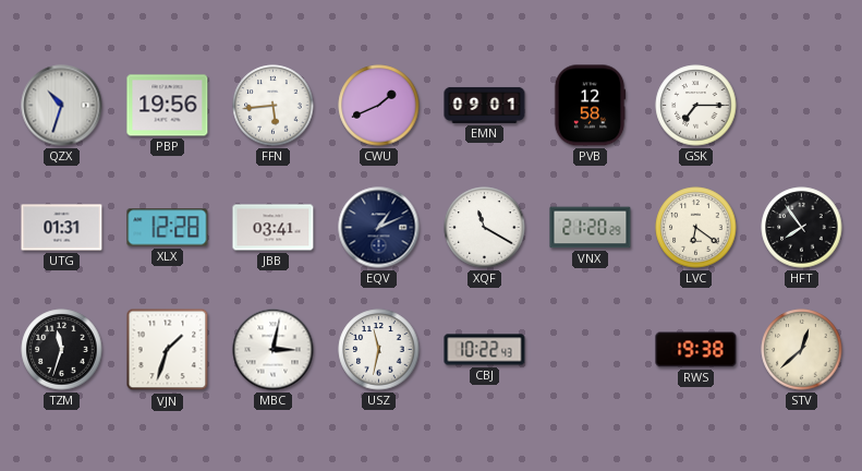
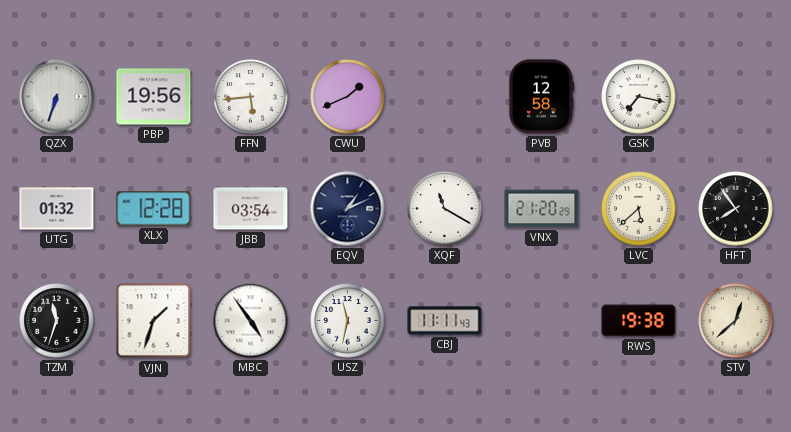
QZX: 10:33 -> 6:33
EMN: 09:01 -> none
GSK: 7:15 -> 7:17
UTG: 01:31 -> 01:32
JBB: 03:41 -> 03:54
LVC: 6:21 -> 5:38
MBC: 3:02 -> 4:54
CBJ: 10:22 -> 11:11
